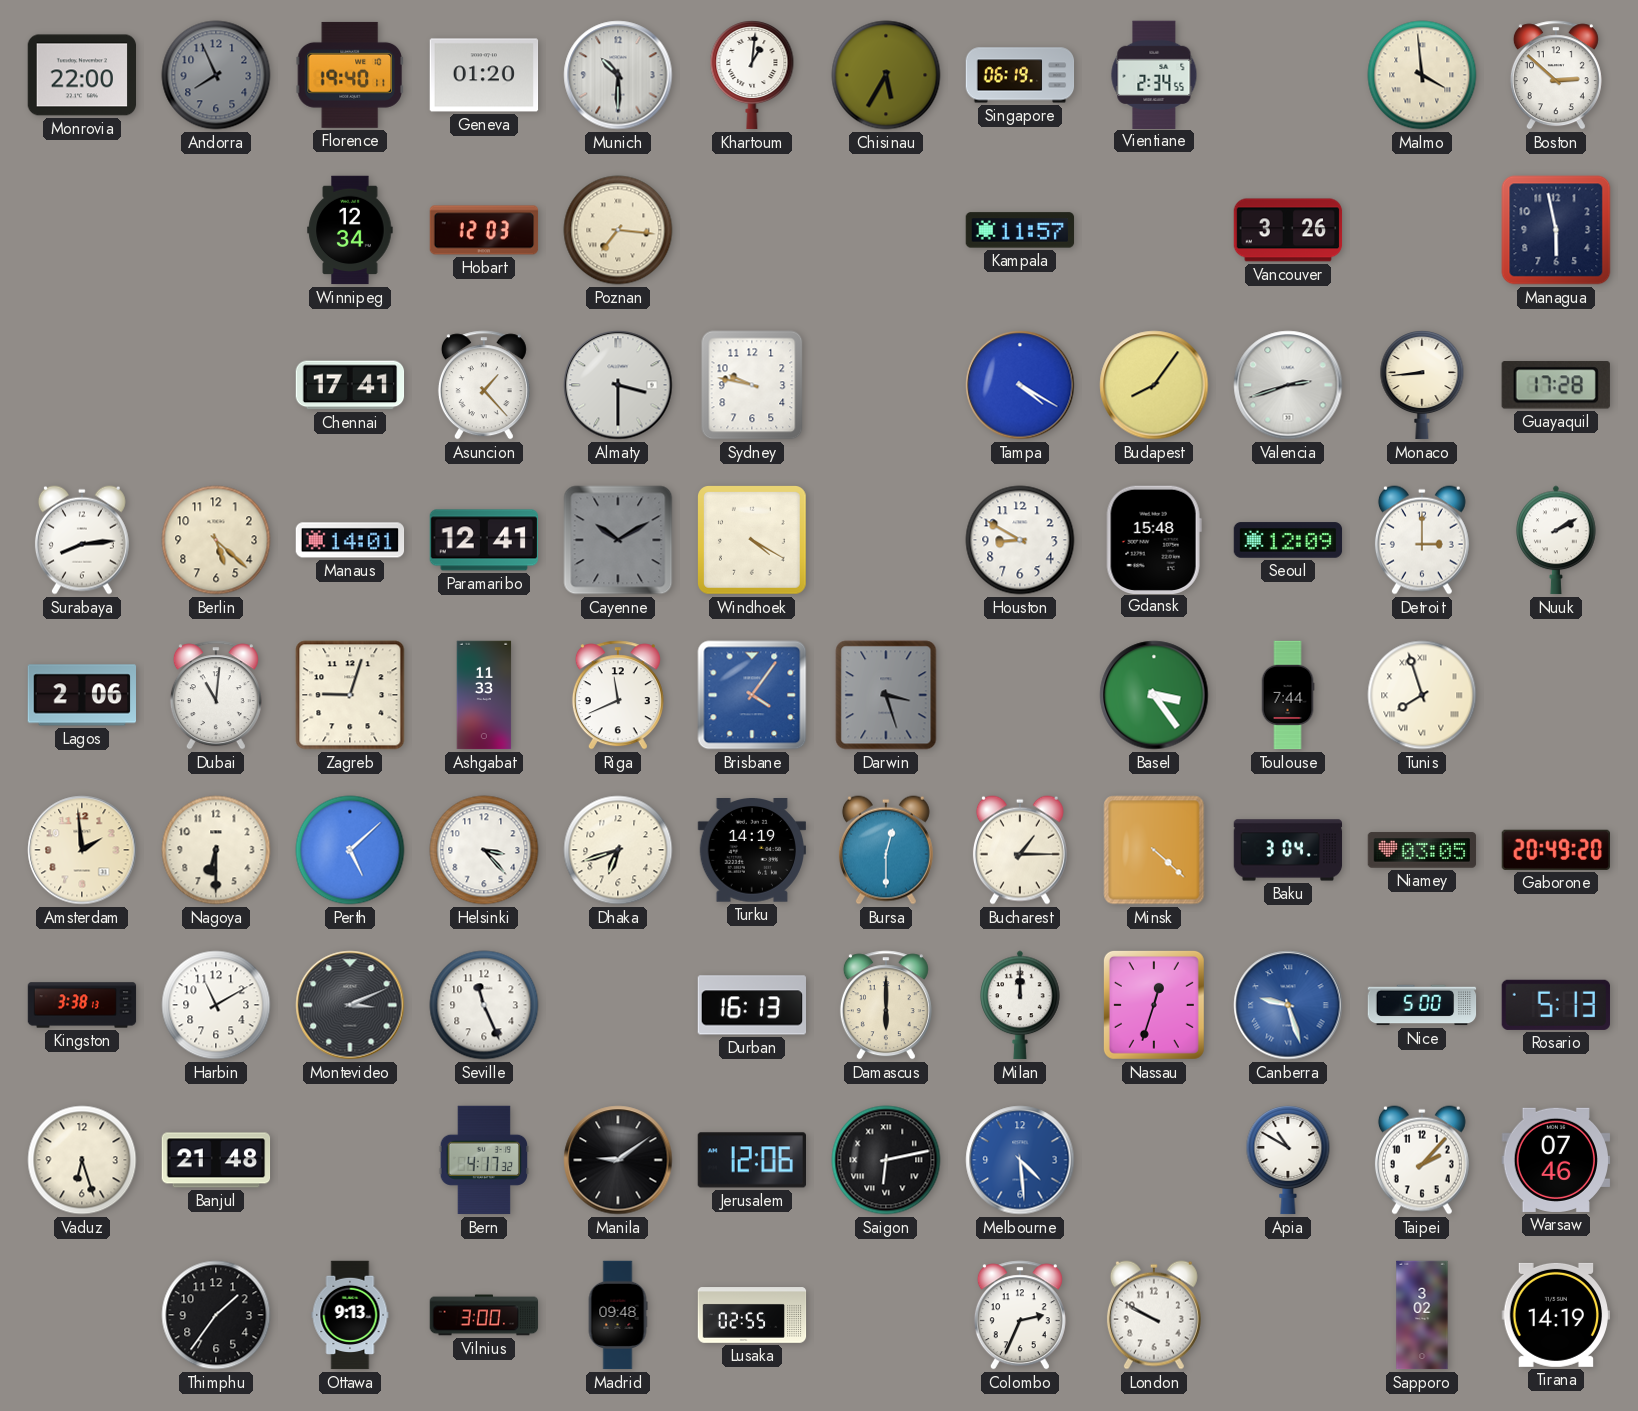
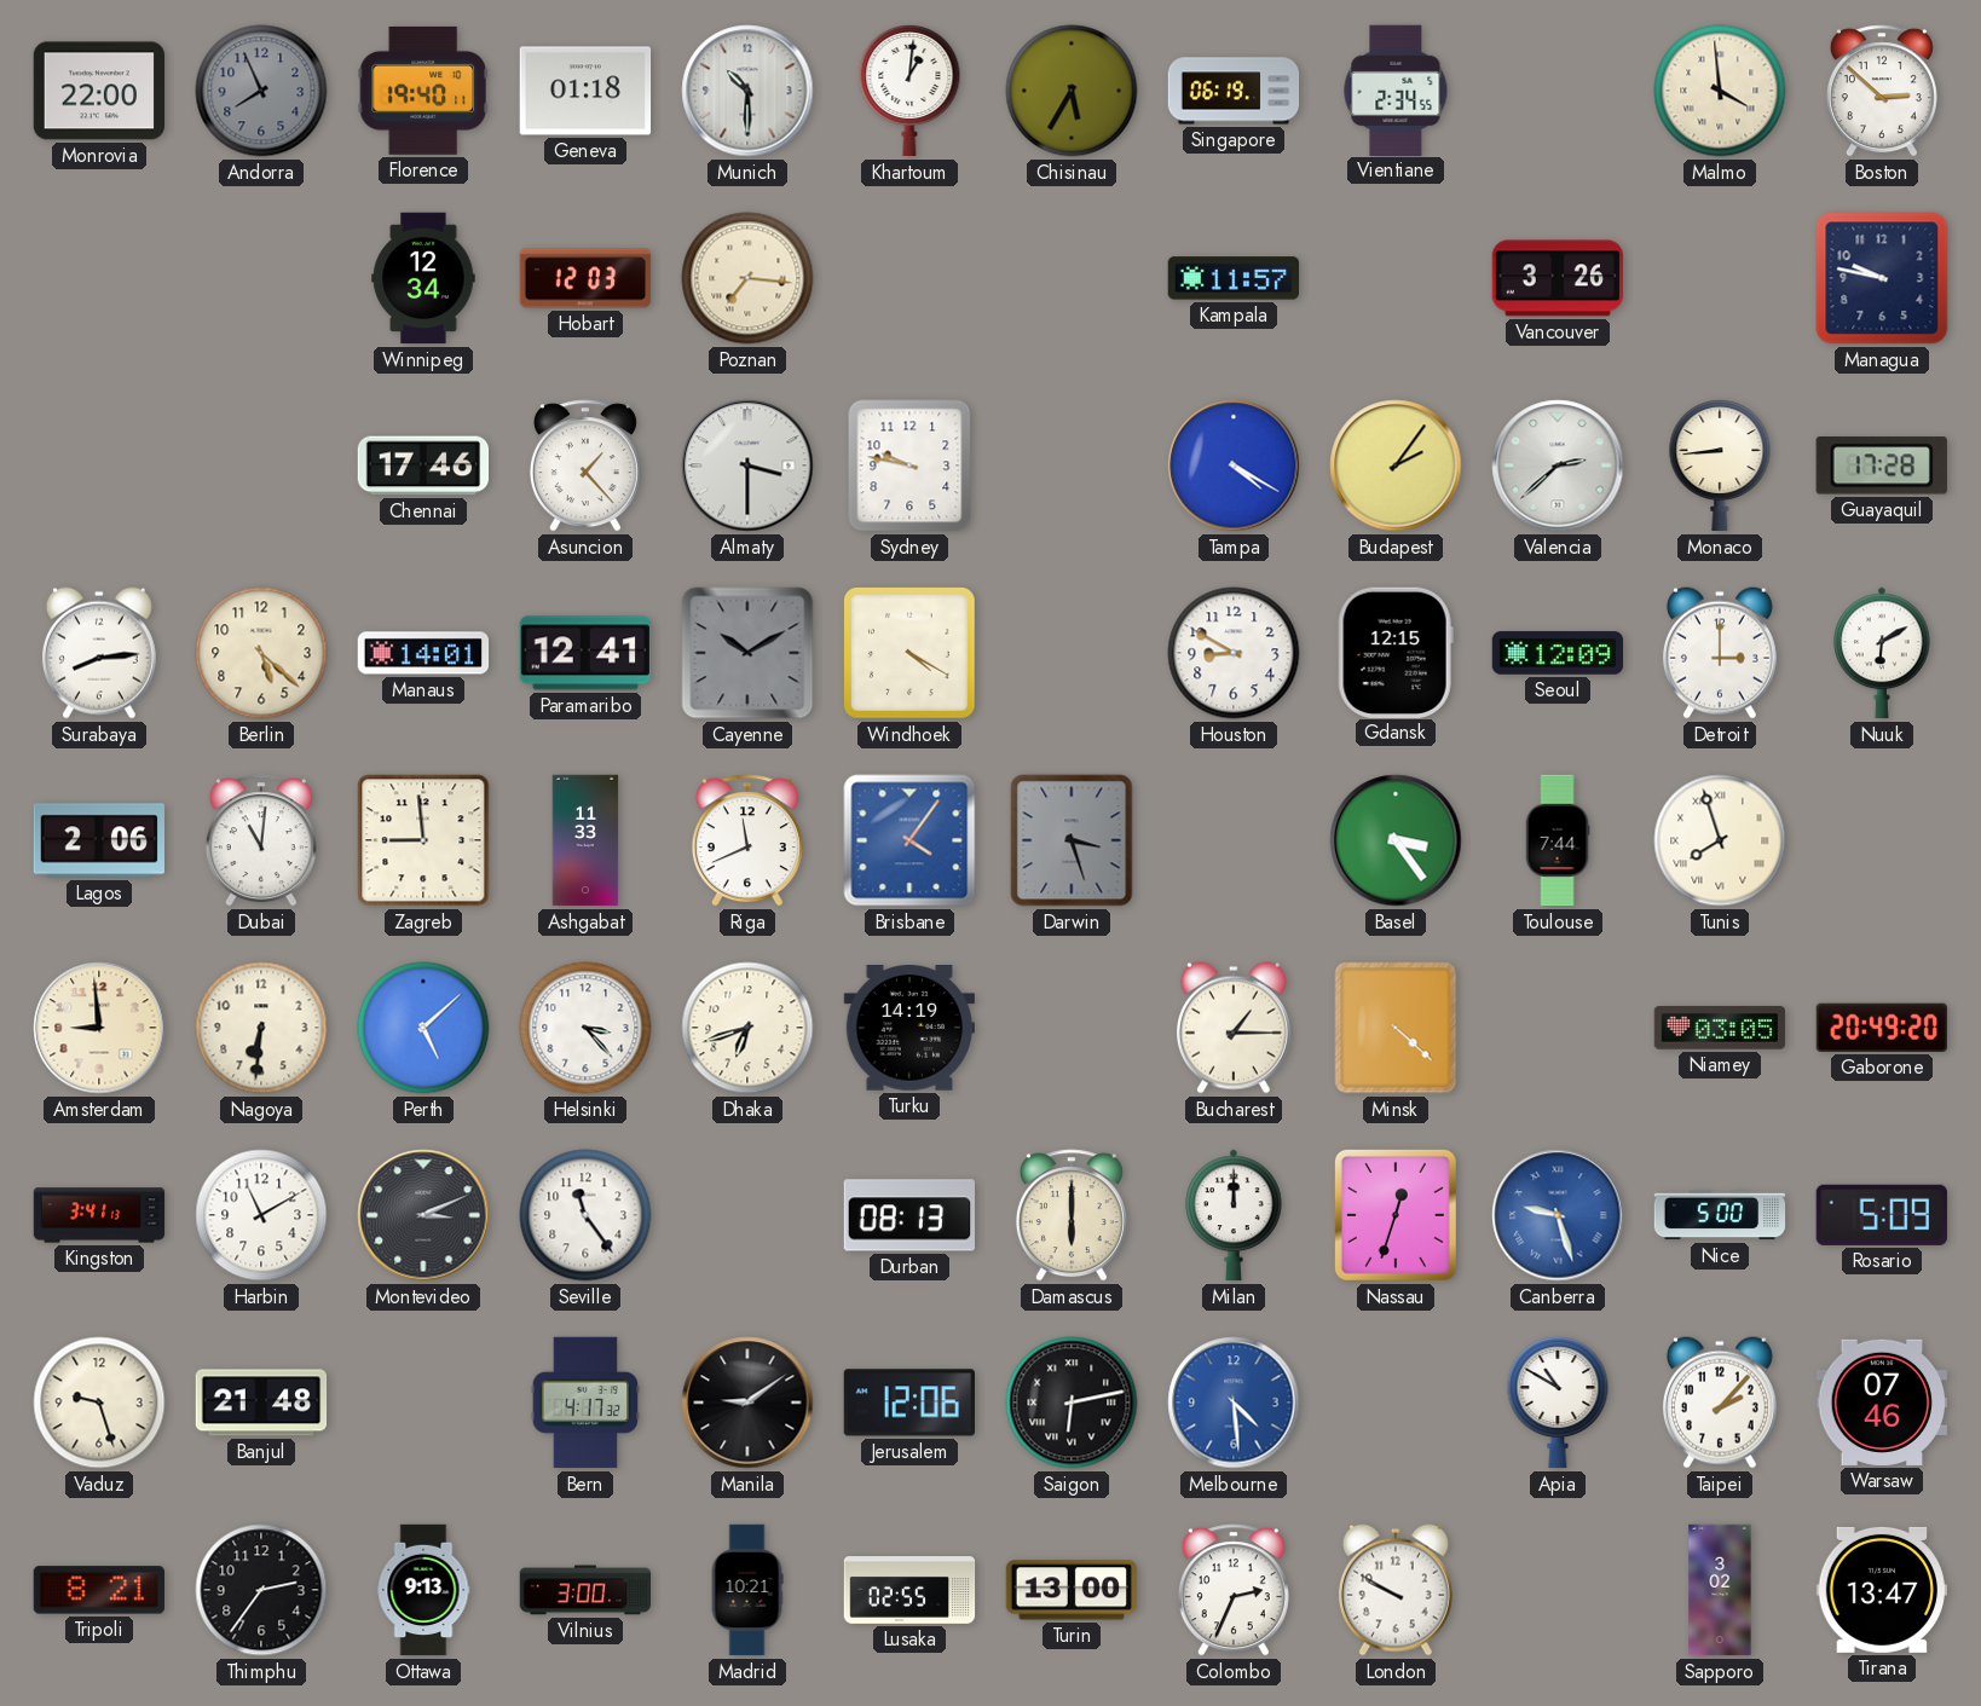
Geneva: 01:20 -> 01:18
Managua: 5:58 -> 9:47
Chennai: 17:41 -> 17:46
Budapest: 8:06 -> 2:06
Valencia: 2:42 -> 2:38
Gdansk: 15:48 -> 12:15
Nuuk: 2:10 -> 6:10
Zagreb: 9:03 -> 8:59
Amsterdam: 1:59 -> 8:59
Nagoya: 6:30 -> 6:31
Bursa: 12:30 -> none
Baku: 3:04 -> none
Kingston: 3:38 -> 3:41
Seville: 11:26 -> 11:24
Durban: 16:13 -> 08:13
Rosario: 5:13 -> 5:09
Vaduz: 6:27 -> 9:27
Tripoli: none -> 8:21
Thimphu: 1:36 -> 2:36
Madrid: 09:48 -> 10:21
Turin: none -> 13:00
Tirana: 14:19 -> 13:47
